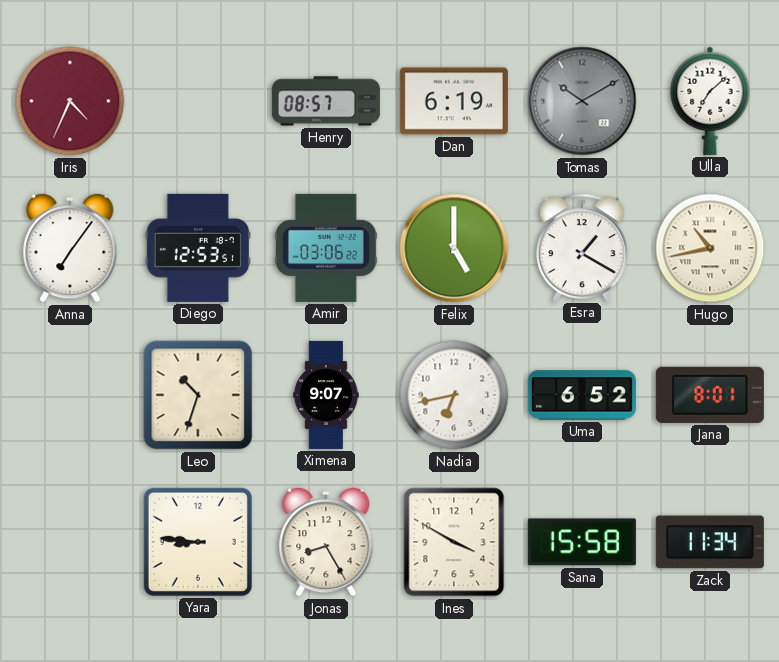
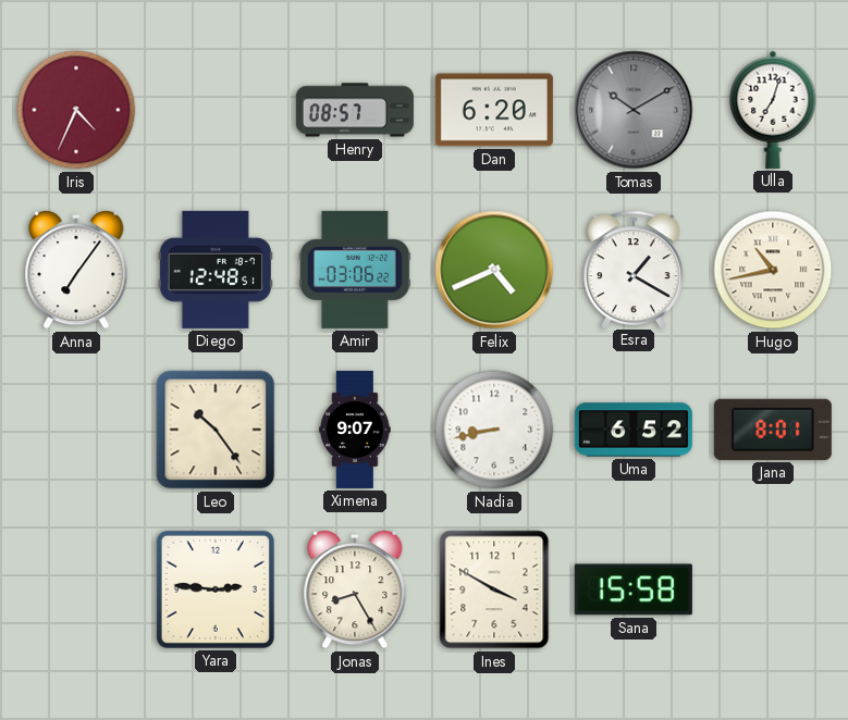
Dan: 6:19 -> 6:20
Ulla: 7:08 -> 7:03
Diego: 12:53 -> 12:48
Felix: 5:00 -> 4:41
Leo: 10:33 -> 10:24
Nadia: 6:43 -> 8:43
Yara: 8:46 -> 2:46
Zack: 11:34 -> none
